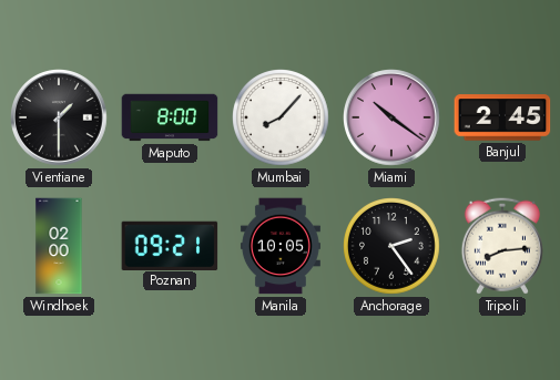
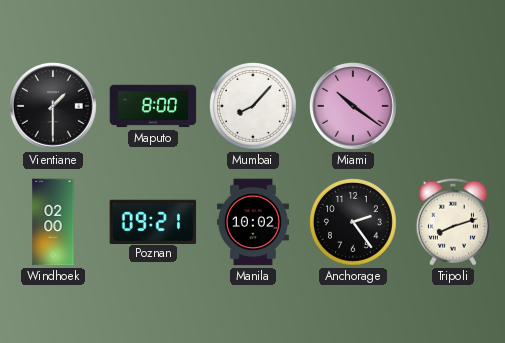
Banjul: 2:45 -> none
Manila: 10:05 -> 10:02
Tripoli: 8:14 -> 8:12
